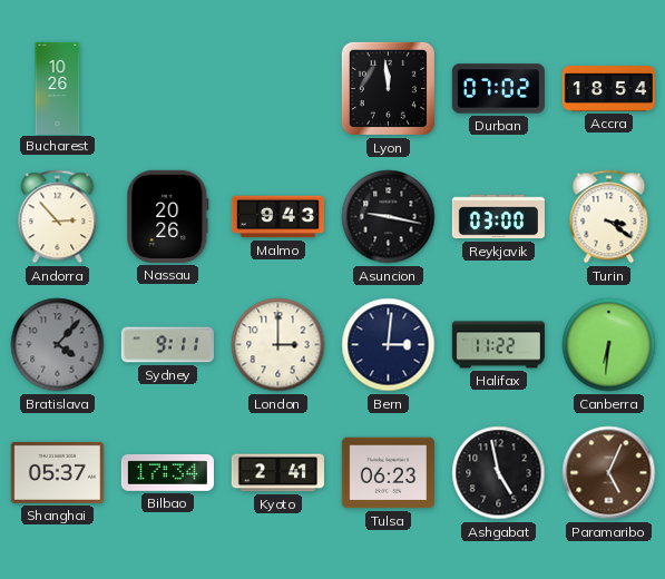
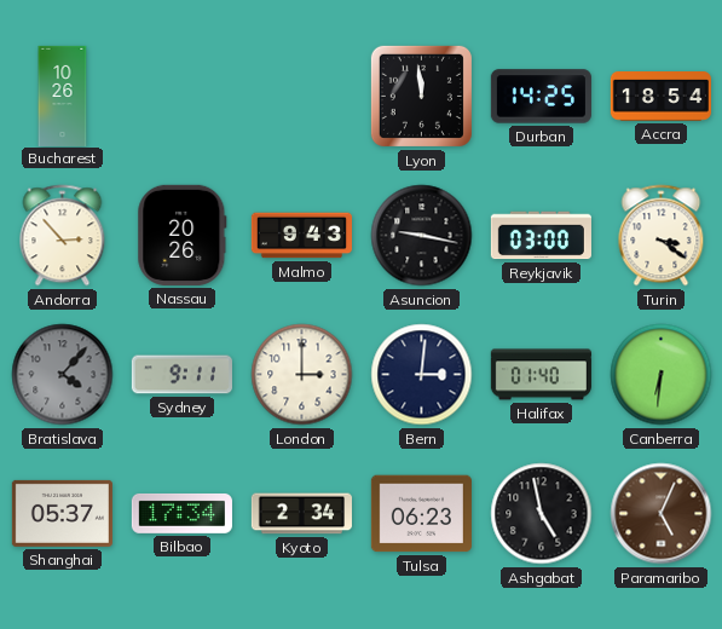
Durban: 07:02 -> 14:25
Halifax: 11:22 -> 01:40
Kyoto: 2:41 -> 2:34
